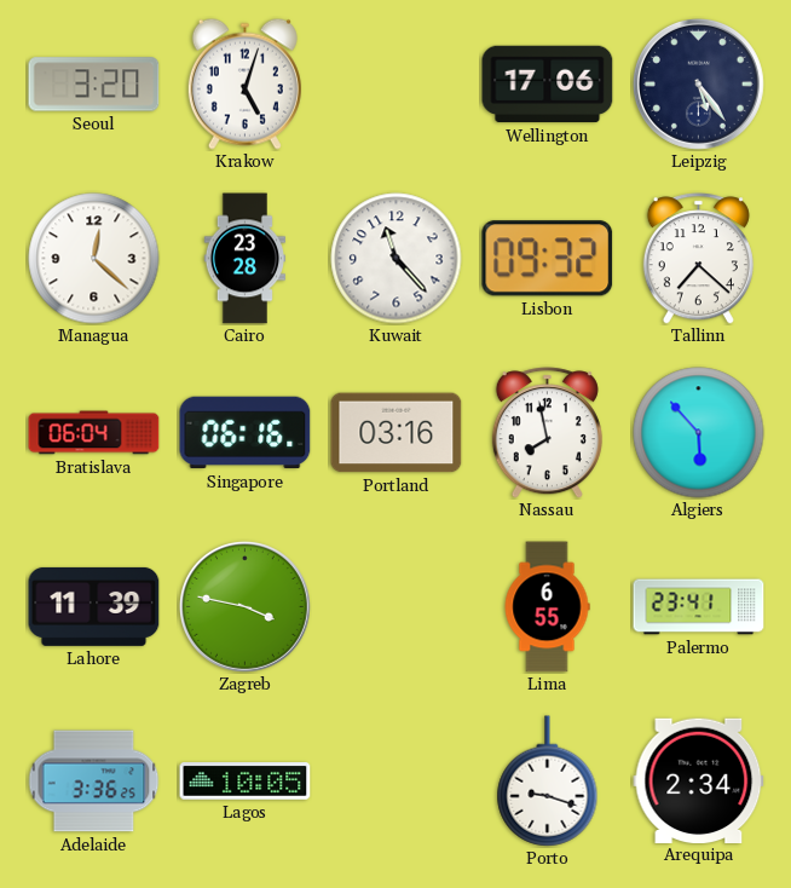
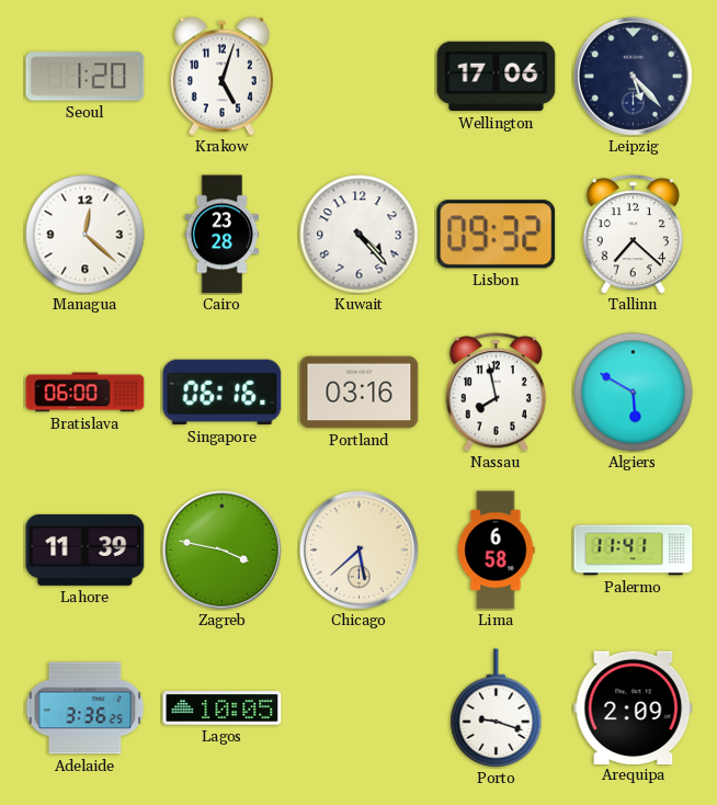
Seoul: 3:20 -> 1:20
Leipzig: 5:24 -> 5:23
Kuwait: 11:23 -> 4:23
Bratislava: 06:04 -> 06:00
Algiers: 5:53 -> 5:50
Chicago: none -> 5:38
Lima: 6:55 -> 6:58
Palermo: 23:41 -> 11:41
Arequipa: 2:34 -> 2:09
